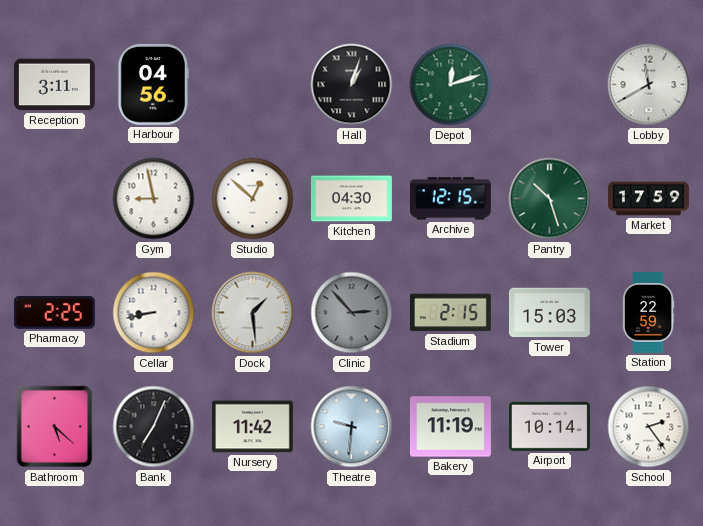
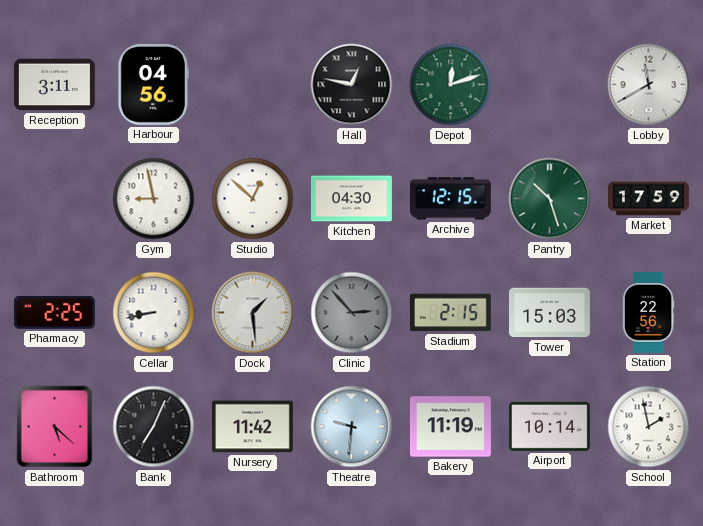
Hall: 1:03 -> 12:47
Station: 22:59 -> 22:56
School: 2:24 -> 1:58
